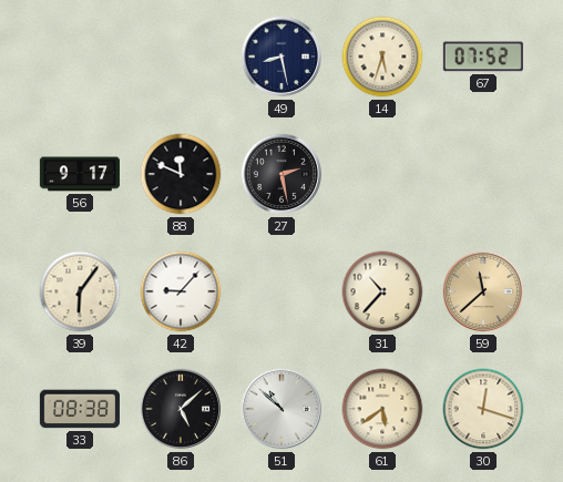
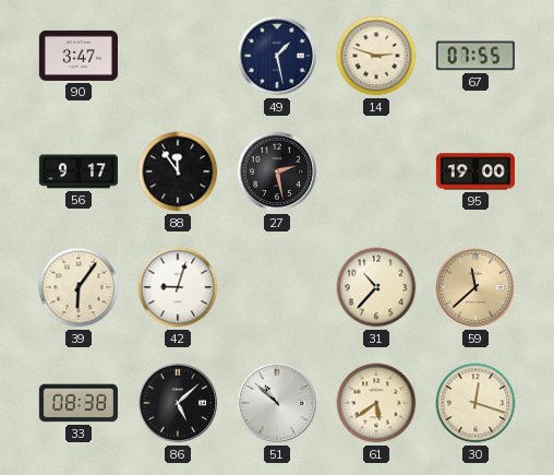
90: none -> 3:47
49: 8:28 -> 1:28
14: 5:33 -> 2:48
67: 07:52 -> 07:55
88: 11:49 -> 11:54
95: none -> 19:00
42: 9:07 -> 9:03
